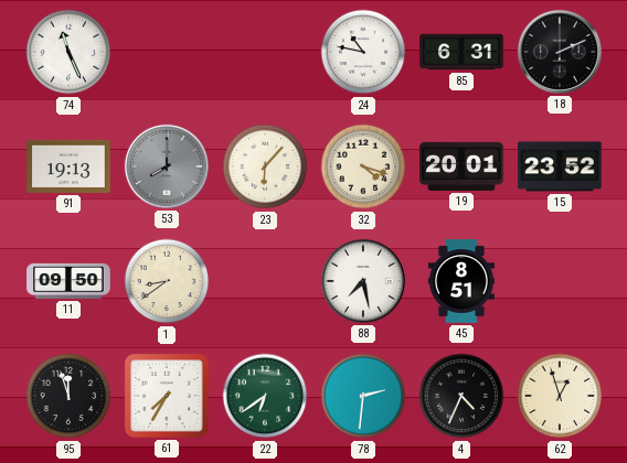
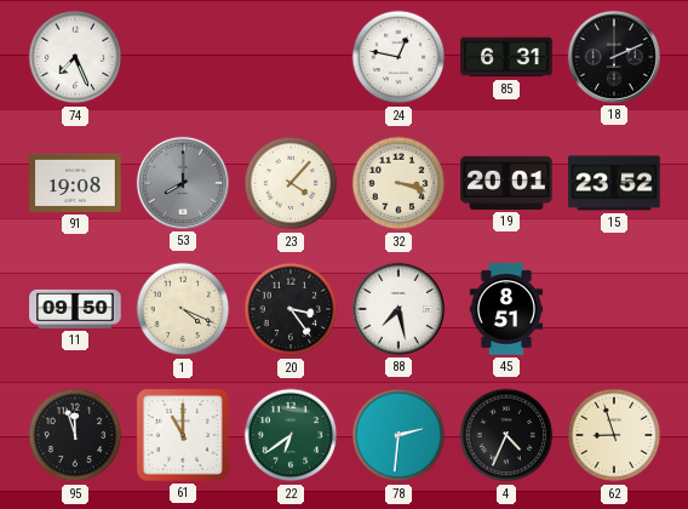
74: 11:26 -> 7:26
24: 10:47 -> 12:47
91: 19:13 -> 19:08
23: 6:07 -> 4:07
32: 4:18 -> 3:18
1: 8:39 -> 4:19
20: none -> 3:24
61: 7:35 -> 11:00
62: 12:57 -> 8:57
